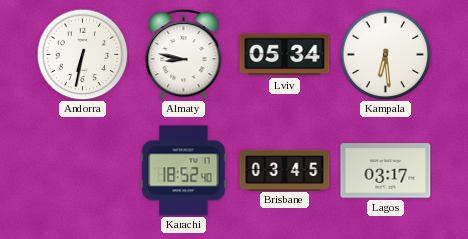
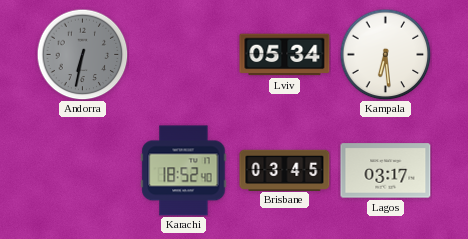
Andorra dial: white -> grey
Almaty: 8:47 -> none
